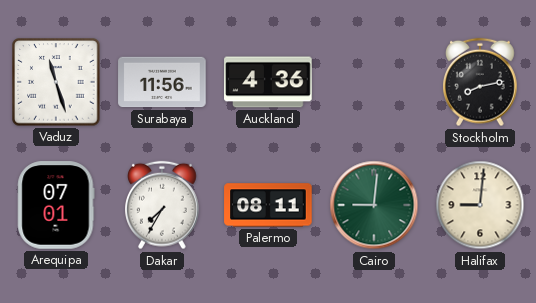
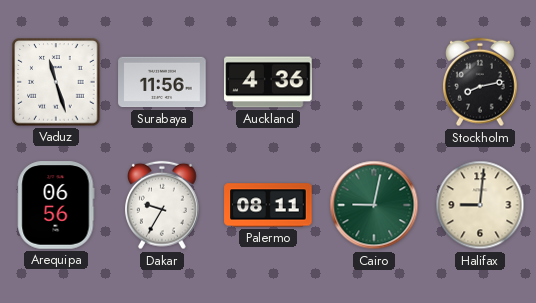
Arequipa: 07:01 -> 06:56
Dakar: 7:35 -> 9:35
Cairo: 9:01 -> 9:02
